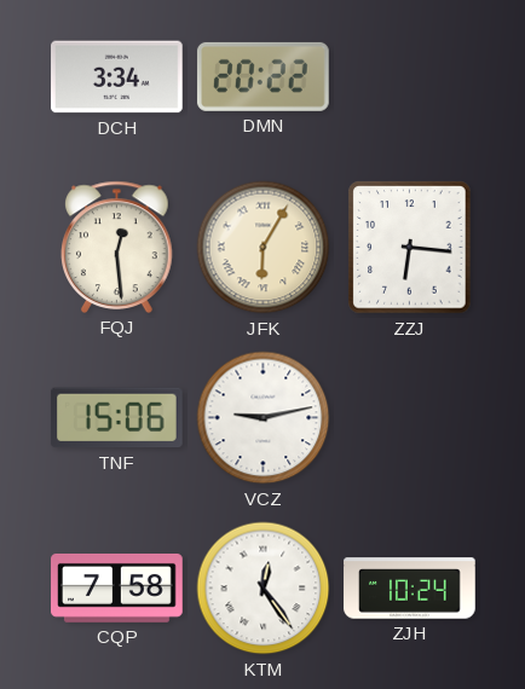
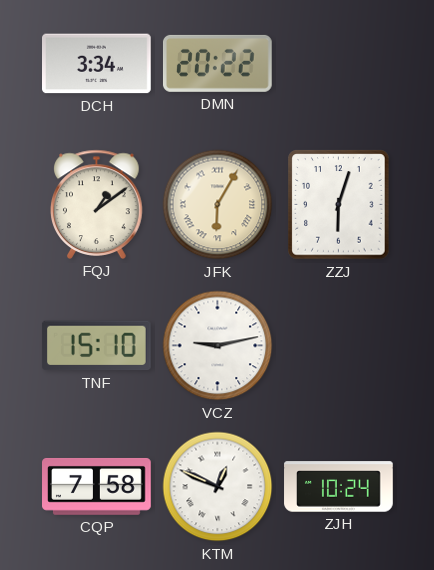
FQJ: 12:29 -> 1:09
ZZJ: 6:16 -> 6:03
TNF: 15:06 -> 15:10
KTM: 12:24 -> 12:49
